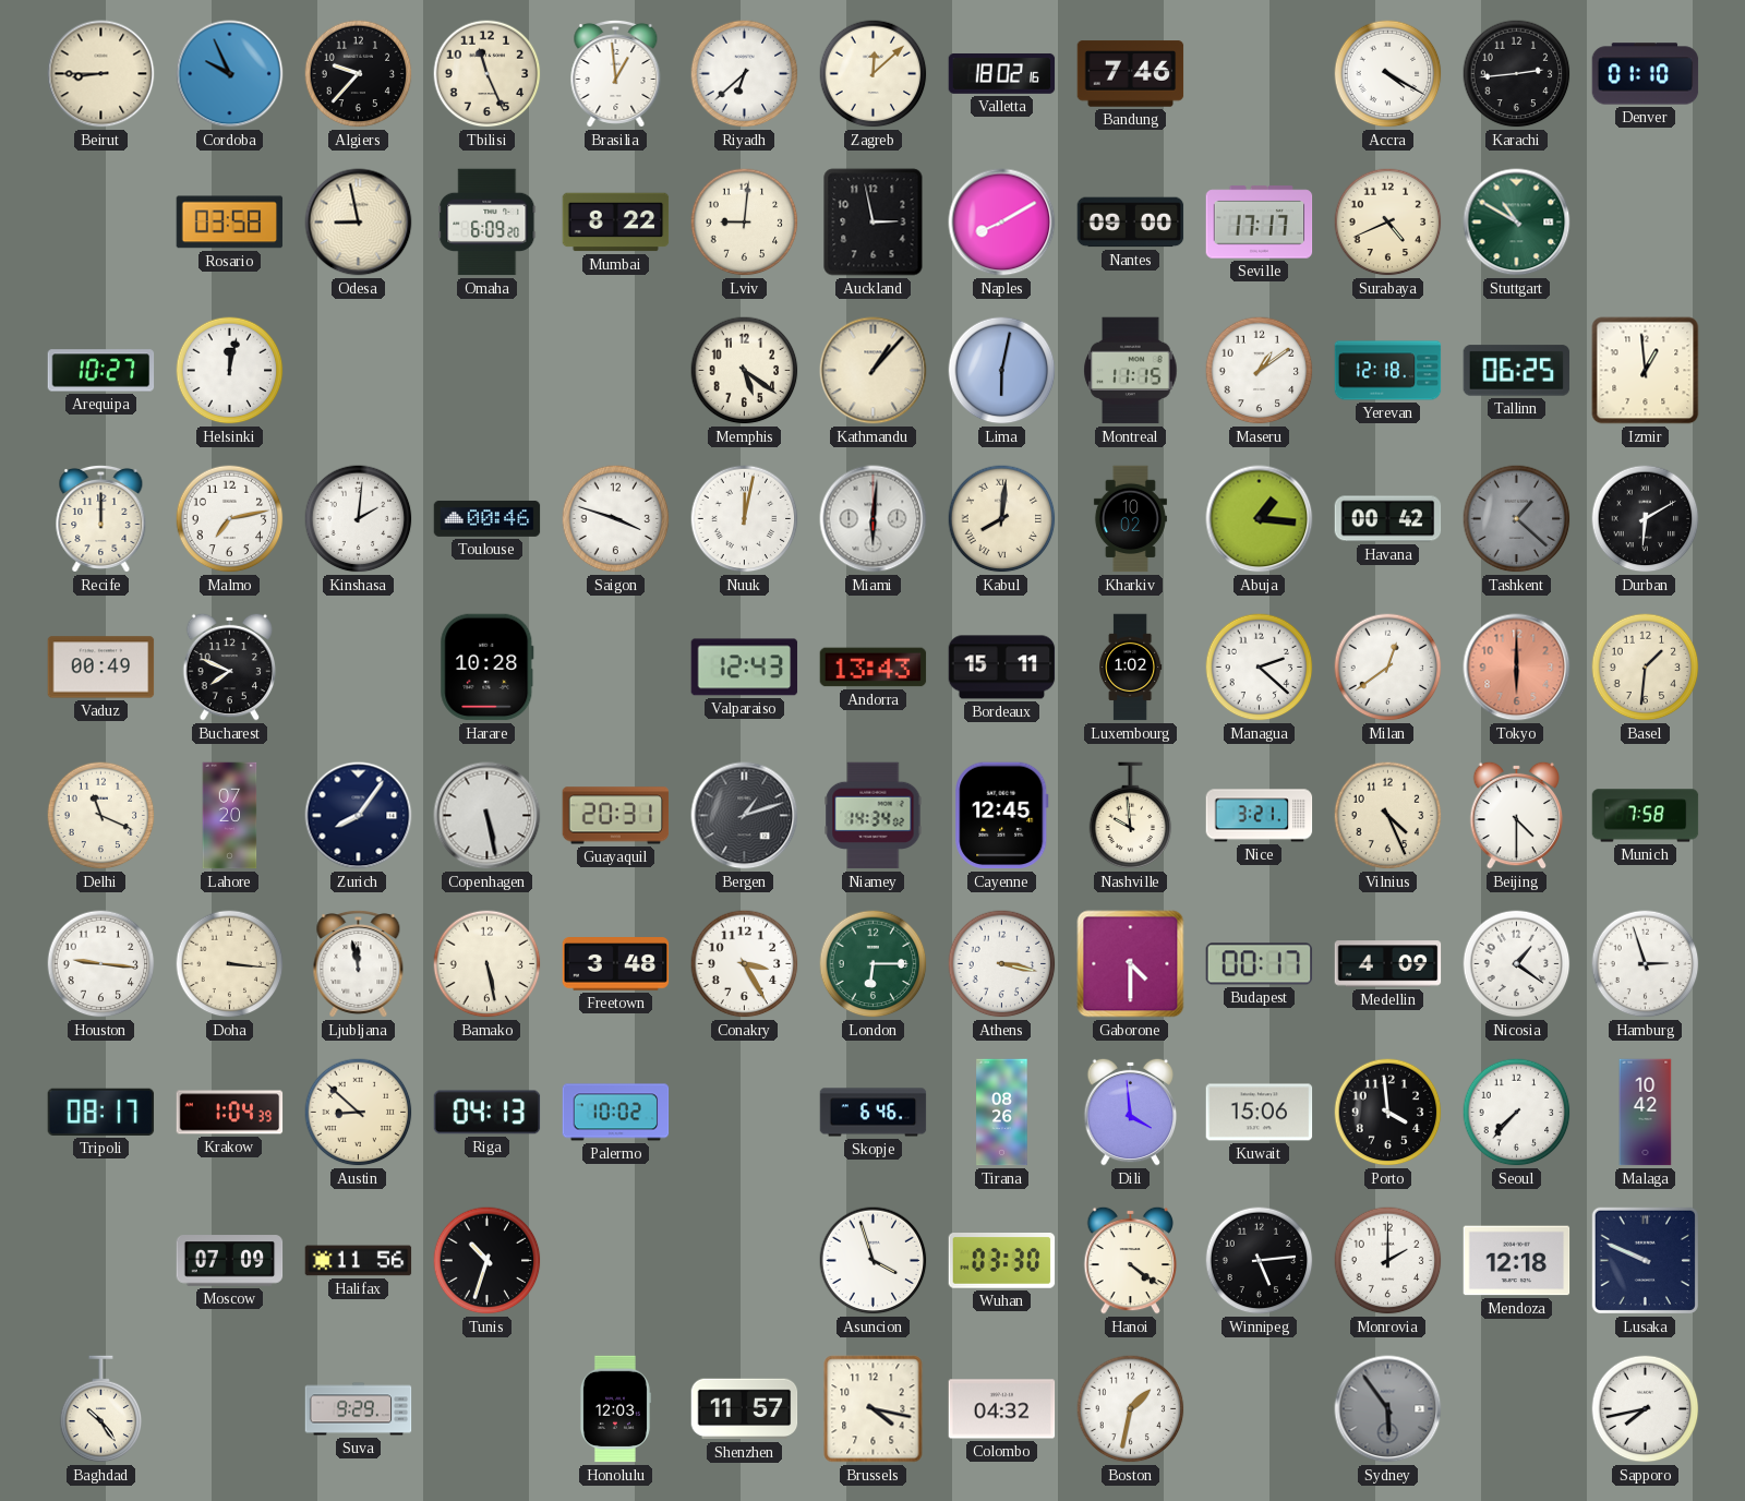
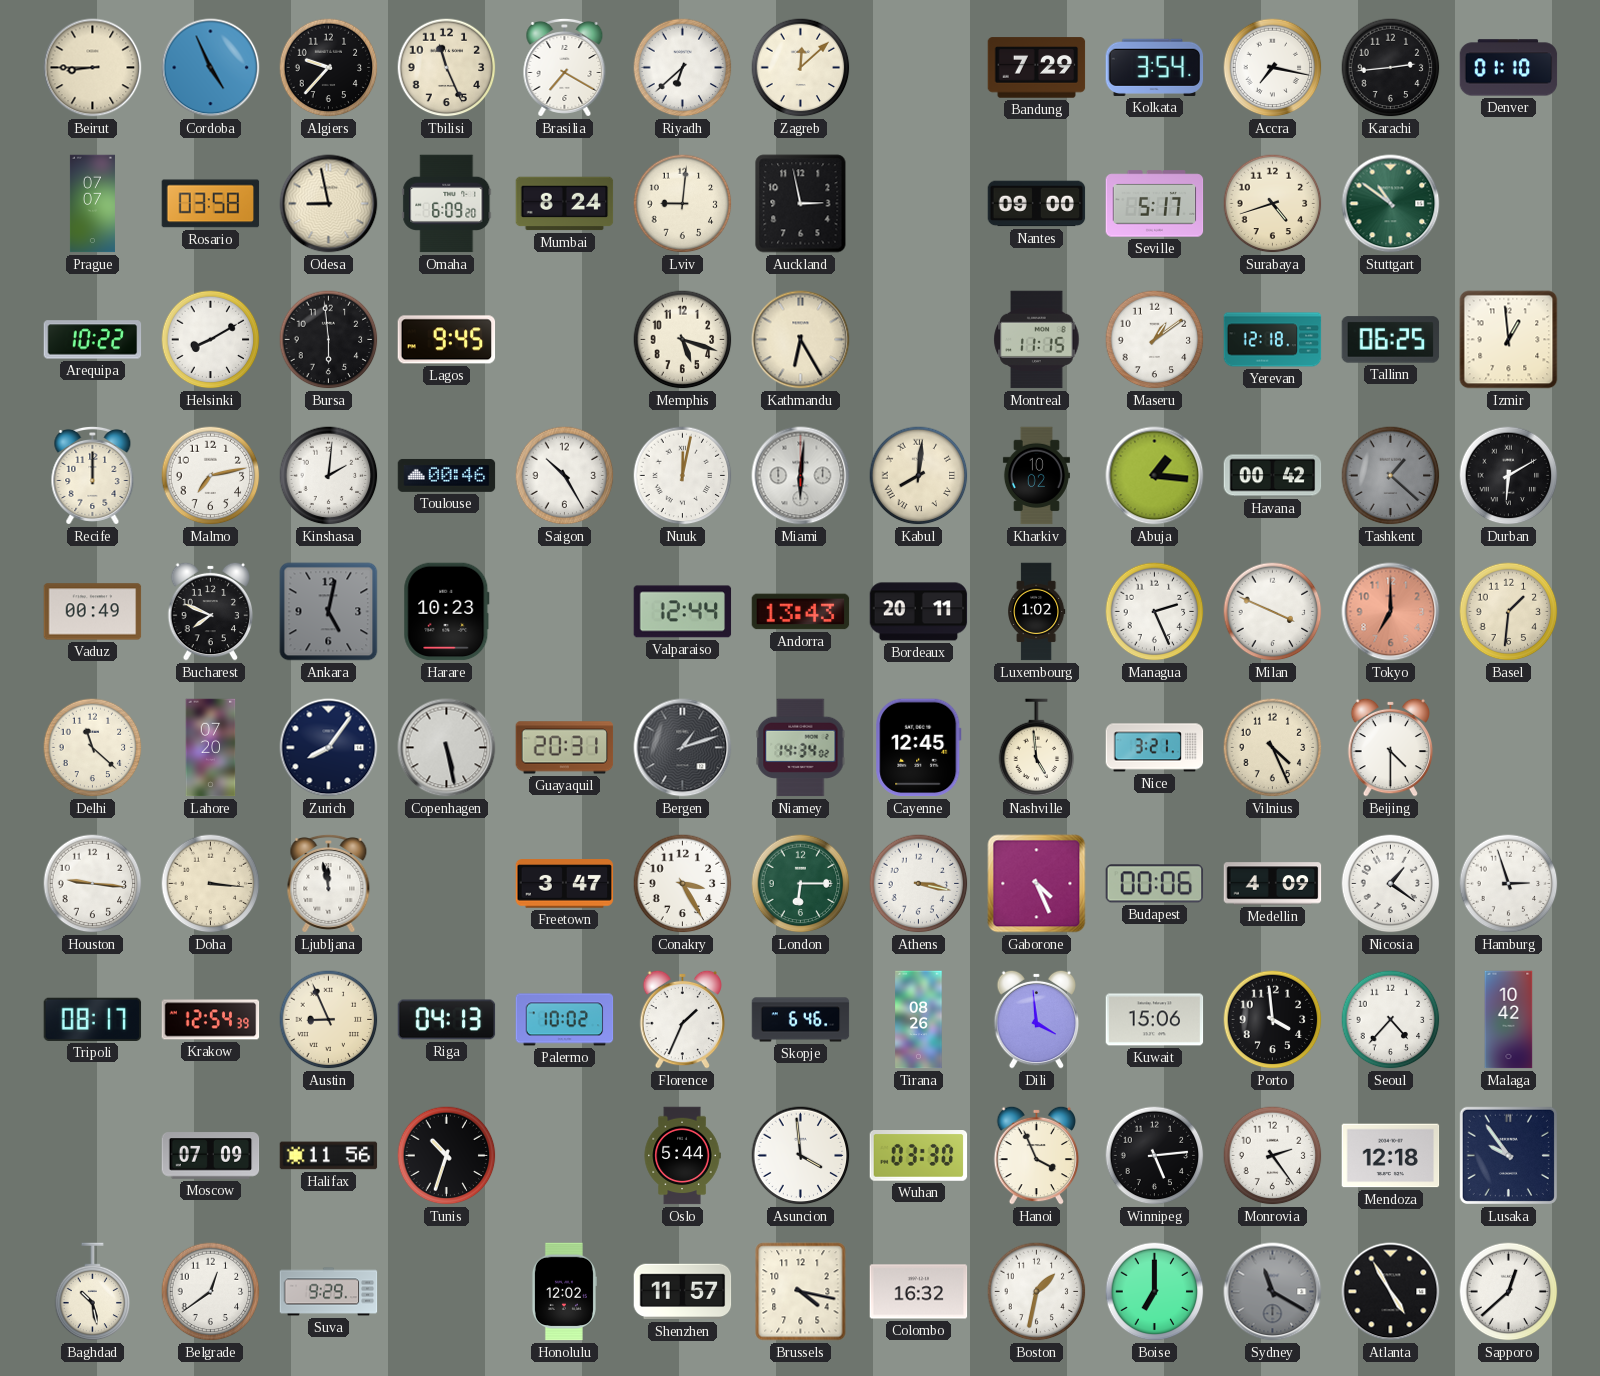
Cordoba: 9:56 -> 4:56
Brasilia: 12:59 -> 7:20
Valletta: 18:02 -> none
Bandung: 7:46 -> 7:29
Kolkata: none -> 3:54
Accra: 4:20 -> 7:17
Prague: none -> 07:07
Mumbai: 8:22 -> 8:24
Naples: 8:10 -> none
Seville: 17:17 -> 5:17
Surabaya: 4:41 -> 4:42
Stuttgart: 10:50 -> 10:51
Arequipa: 10:27 -> 10:22
Helsinki: 12:02 -> 8:10
Bursa: none -> 5:59
Lagos: none -> 9:45
Memphis: 5:21 -> 5:18
Kathmandu: 1:07 -> 6:25
Lima: 6:02 -> none
Saigon: 3:48 -> 10:25
Ankara: none -> 5:02
Harare: 10:28 -> 10:23
Valparaiso: 12:43 -> 12:44
Bordeaux: 15:11 -> 20:11
Managua: 2:22 -> 2:26
Milan: 12:39 -> 3:49
Tokyo: 6:00 -> 7:00
Delhi: 11:19 -> 11:22
Nashville: 9:59 -> 4:59
Munich: 7:58 -> none
Bamako: 5:28 -> none
Freetown: 3:48 -> 3:47
Gaborone: 4:30 -> 4:26
Budapest: 00:17 -> 00:06
Krakow: 1:04 -> 12:54
Austin: 8:52 -> 8:56
Florence: none -> 1:34
Seoul: 7:37 -> 4:37
Oslo: none -> 5:44
Asuncion: 3:57 -> 3:59
Hanoi: 4:21 -> 3:56
Monrovia: 2:00 -> 2:24
Lusaka: 9:49 -> 9:54
Baghdad: 10:24 -> 10:28
Belgrade: none -> 12:39
Honolulu: 12:03 -> 12:02
Colombo: 04:32 -> 16:32
Boise: none -> 7:00
Sydney: 5:54 -> 11:20
Atlanta: none -> 4:55
Sapporo: 7:43 -> 12:38
